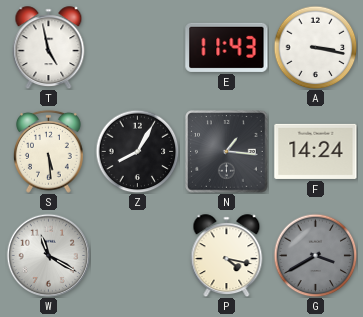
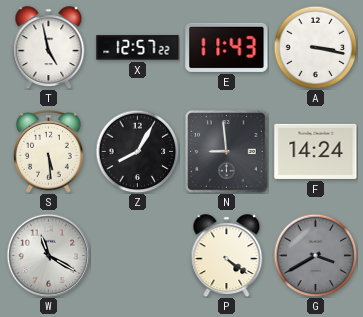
X: none -> 12:57
N: 1:16 -> 8:59
P: 4:17 -> 4:21
